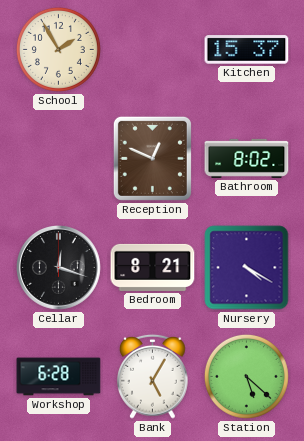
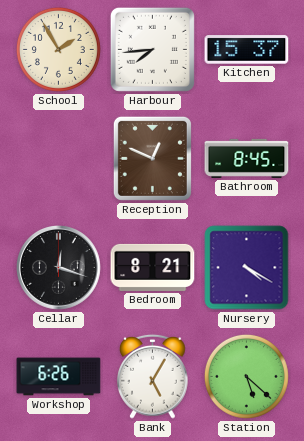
Harbour: none -> 7:44
Bathroom: 8:02 -> 8:45
Workshop: 6:28 -> 6:26
